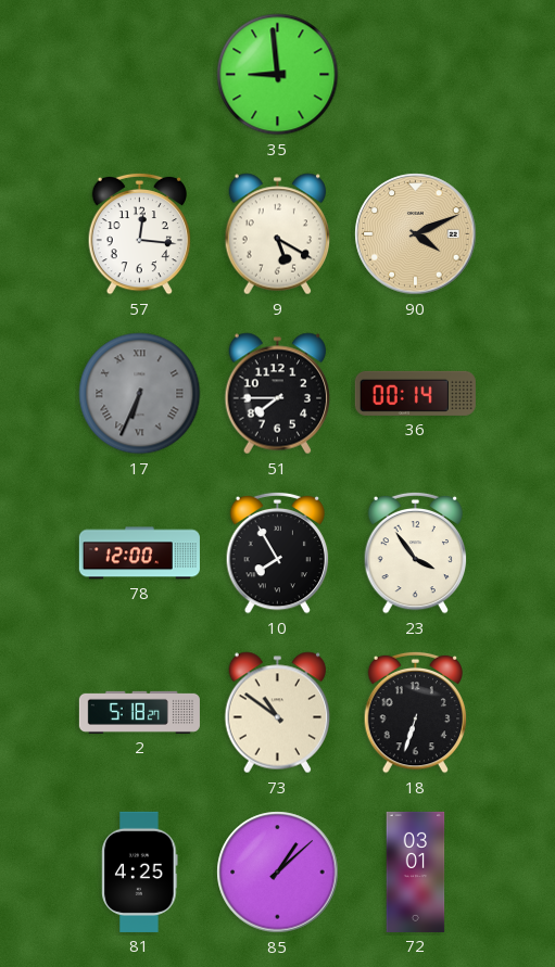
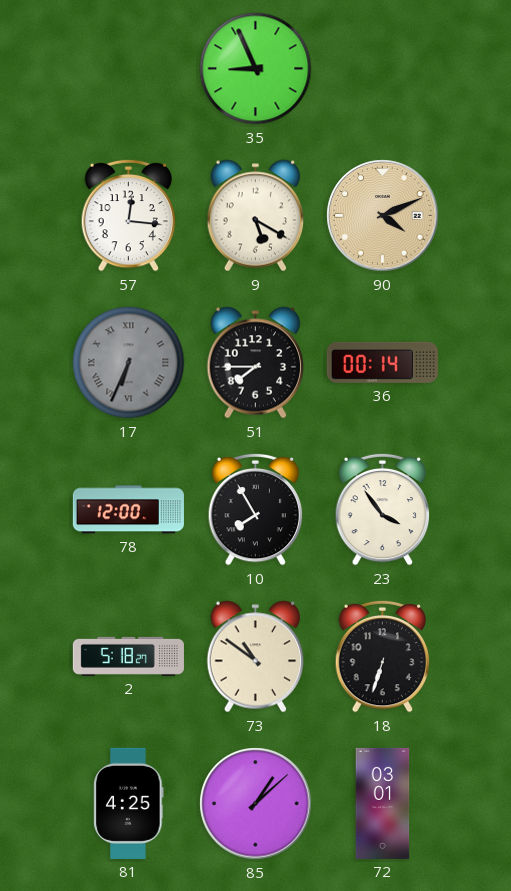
35: 8:59 -> 8:56
